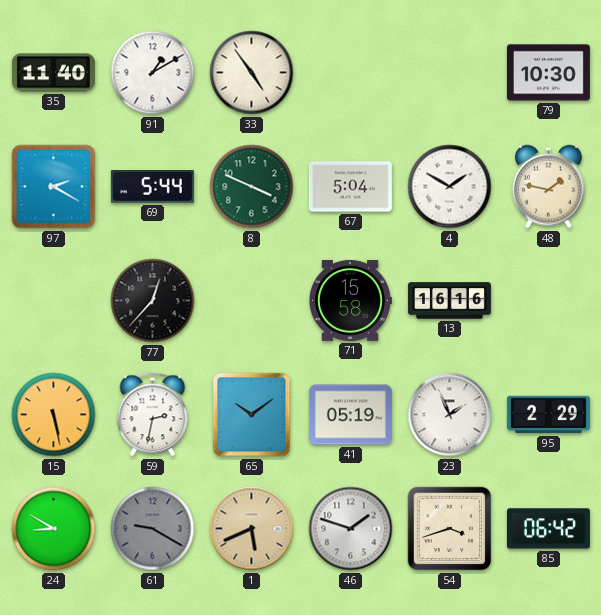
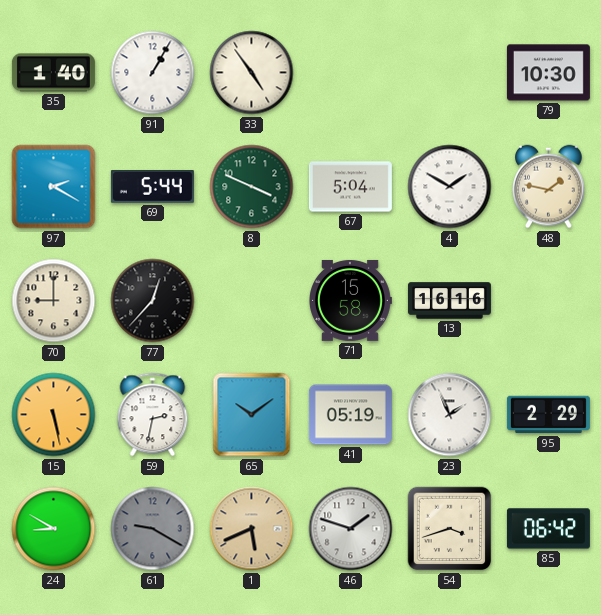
35: 11:40 -> 1:40
91: 1:10 -> 1:05
70: none -> 9:00
